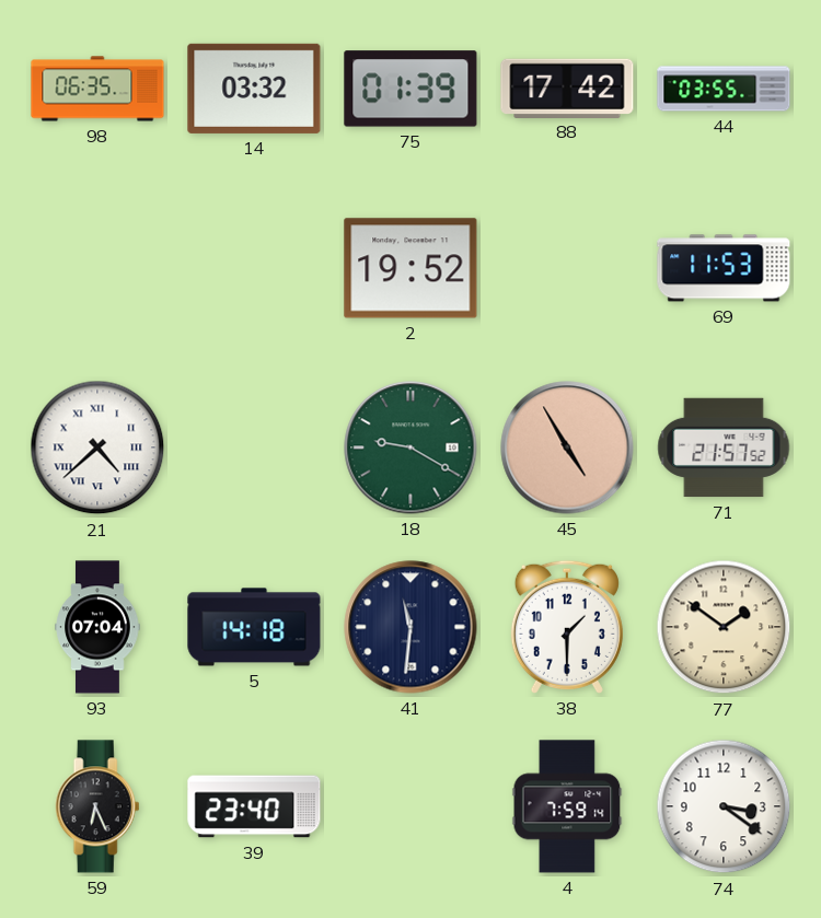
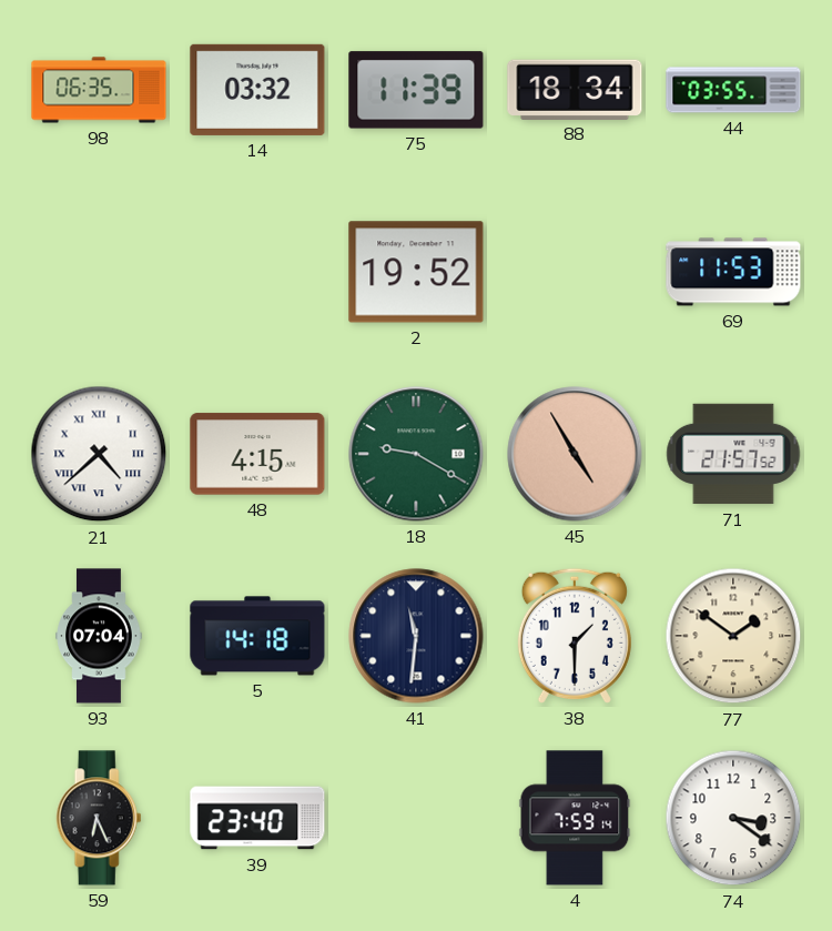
75: 01:39 -> 11:39
88: 17:42 -> 18:34
48: none -> 4:15
